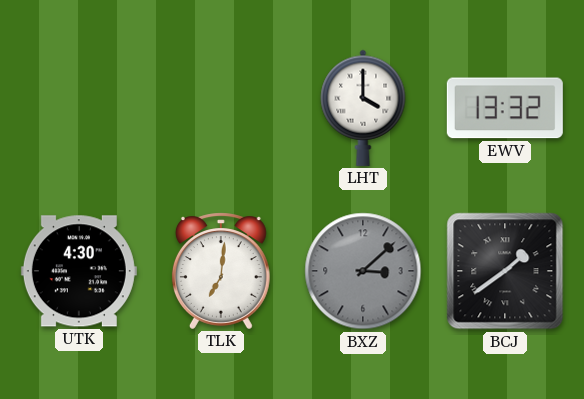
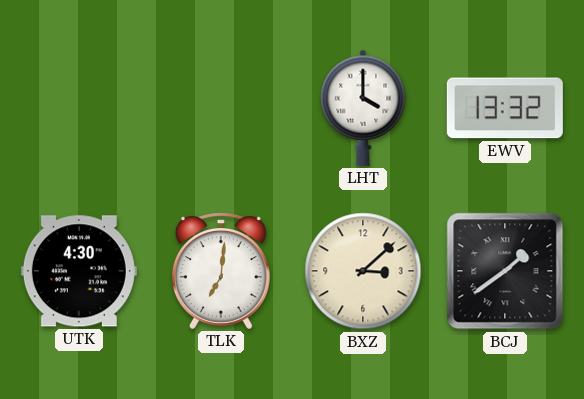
BXZ dial: grey -> cream
